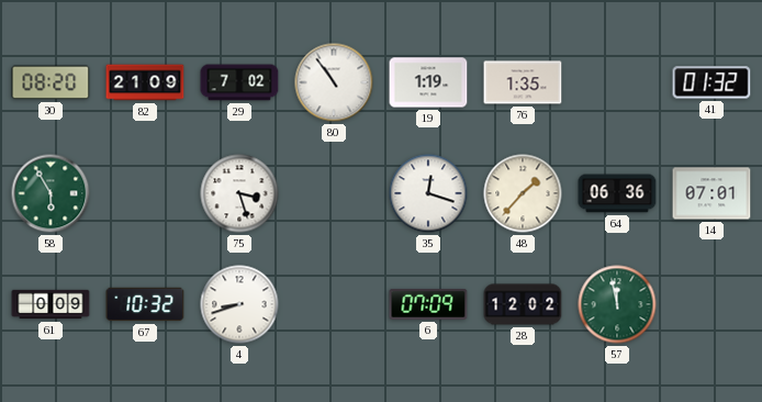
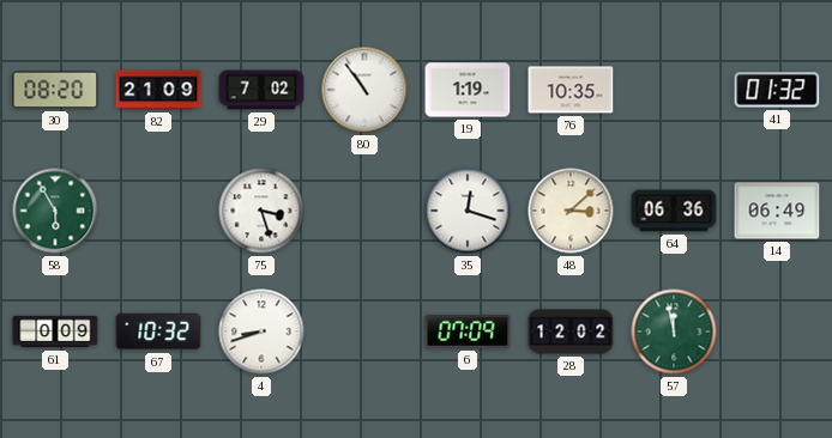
76: 1:35 -> 10:35
48: 1:37 -> 3:08
14: 07:01 -> 06:49
